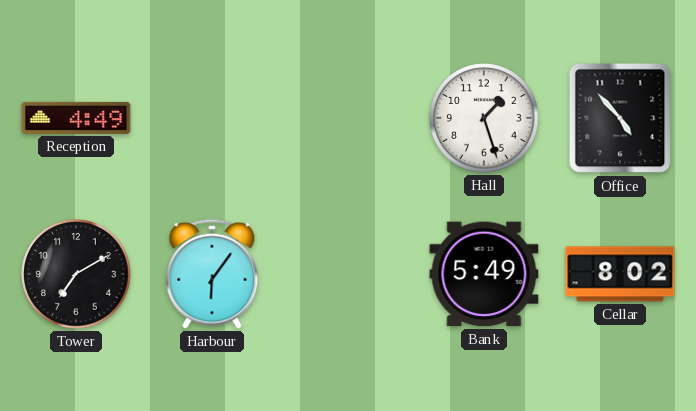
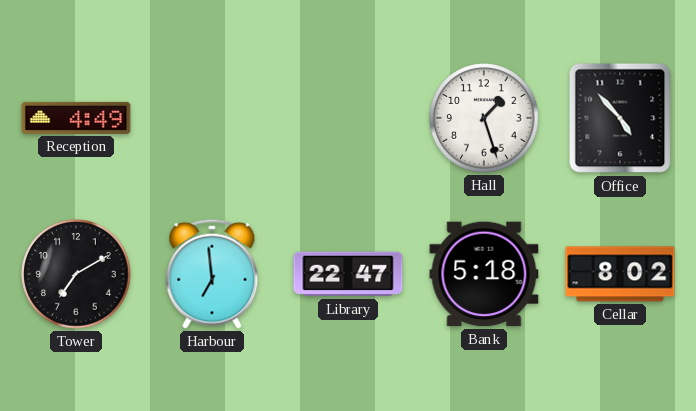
Harbour: 6:06 -> 6:59
Library: none -> 22:47
Bank: 5:49 -> 5:18
